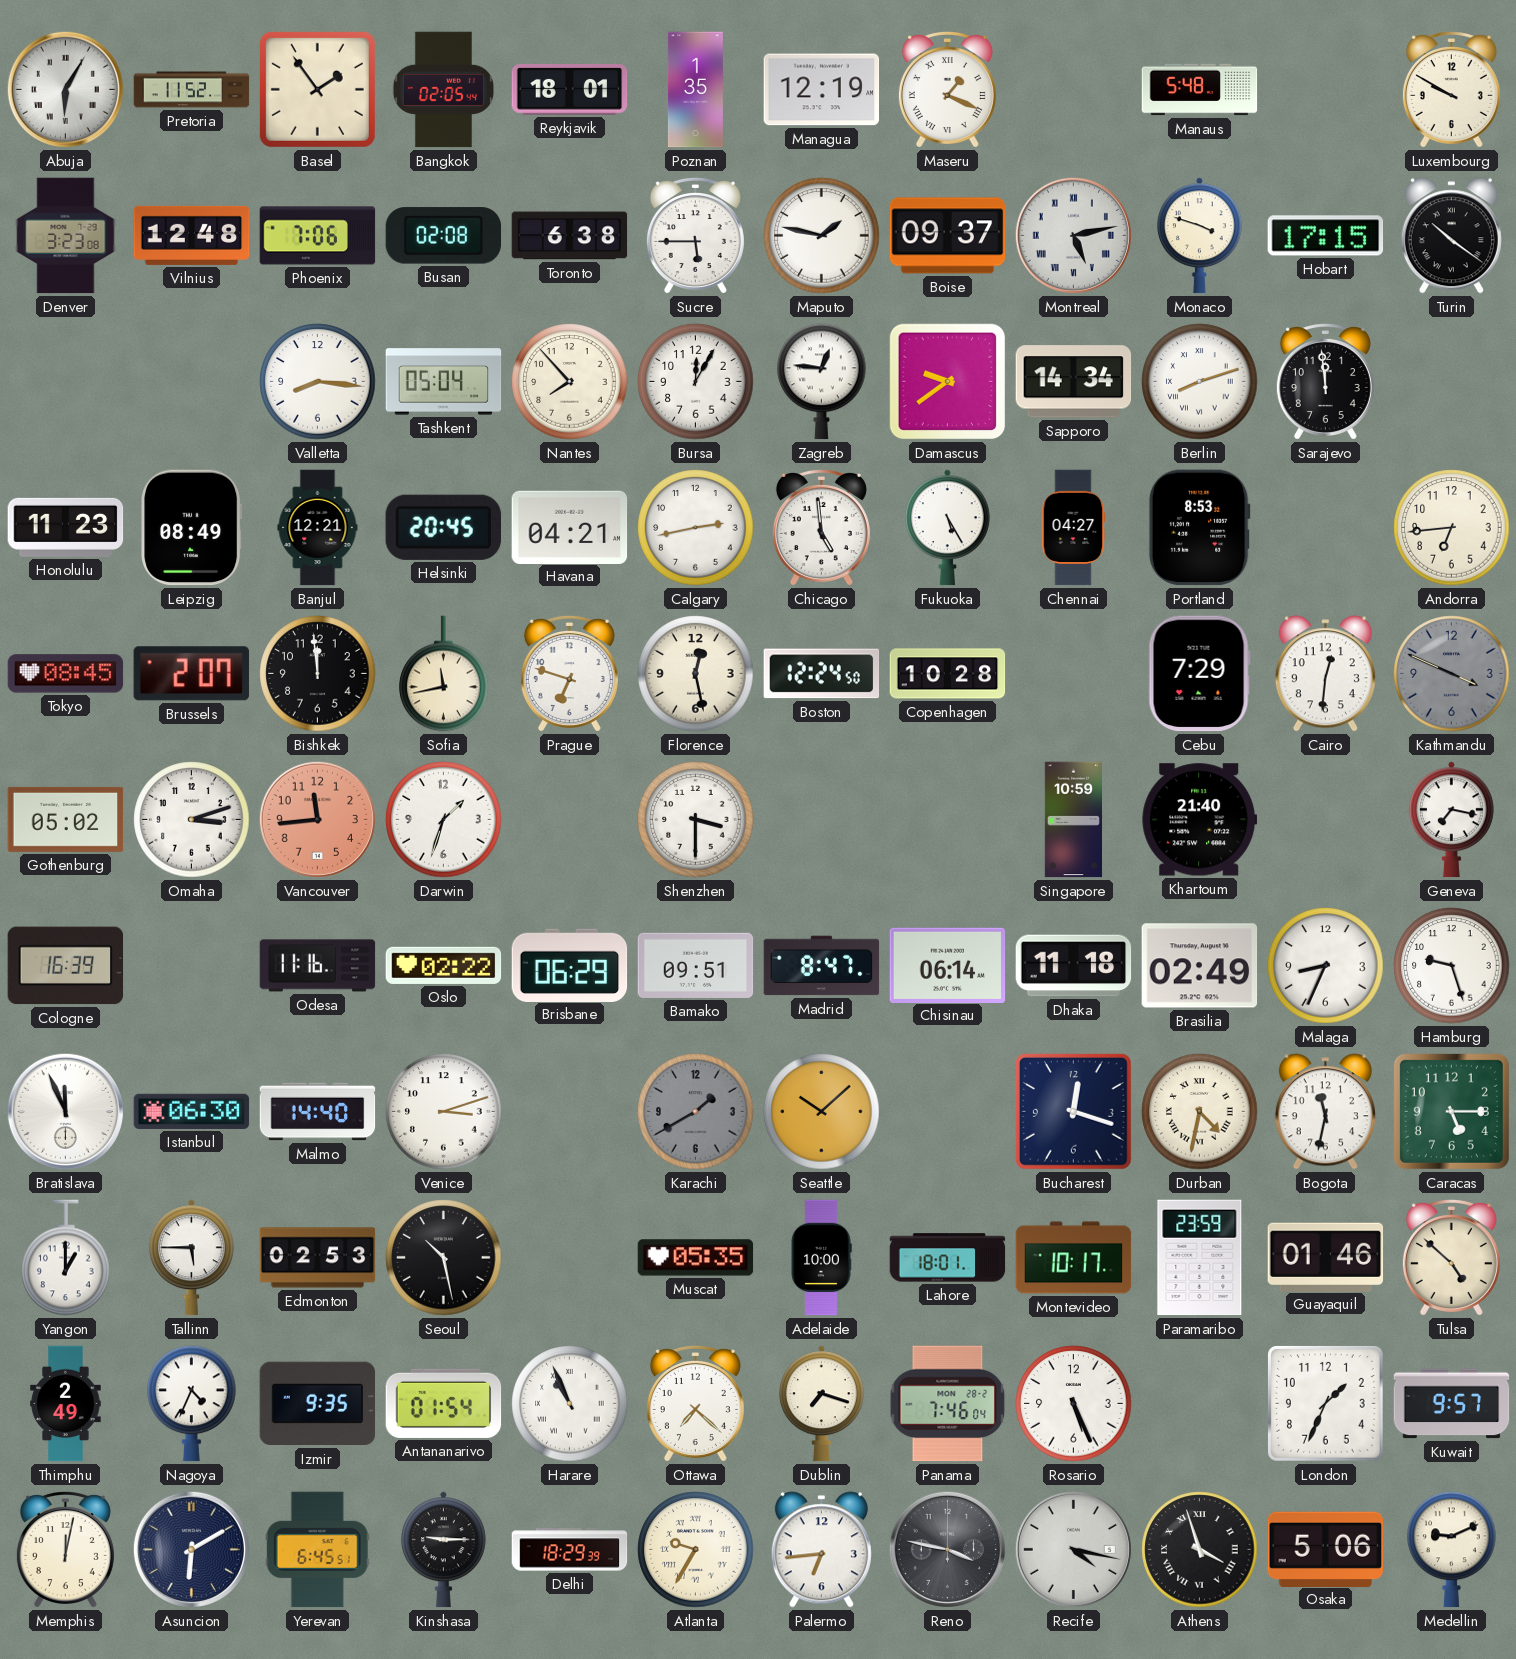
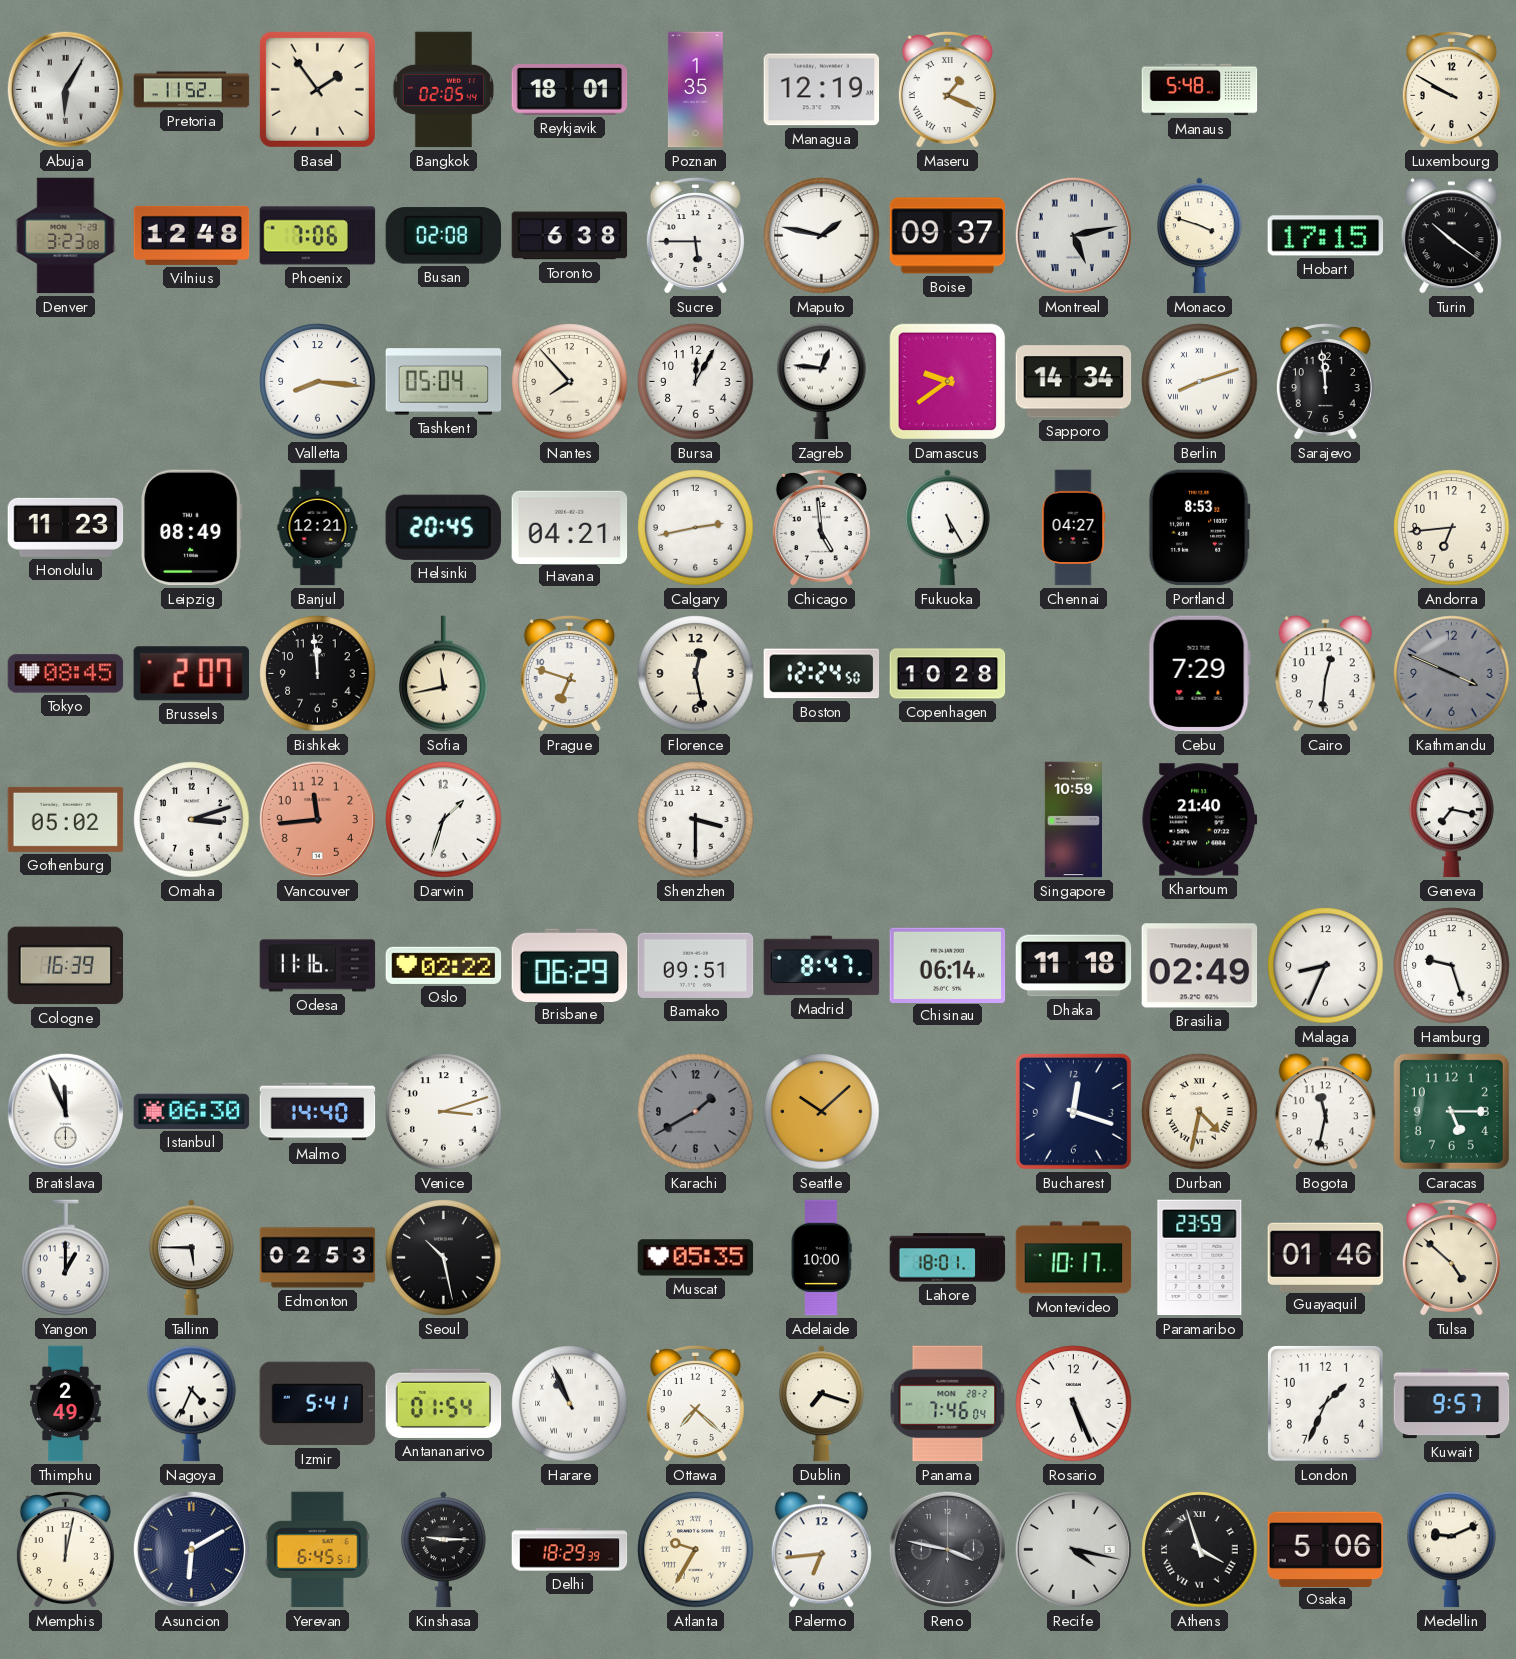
Izmir: 9:35 -> 5:41
